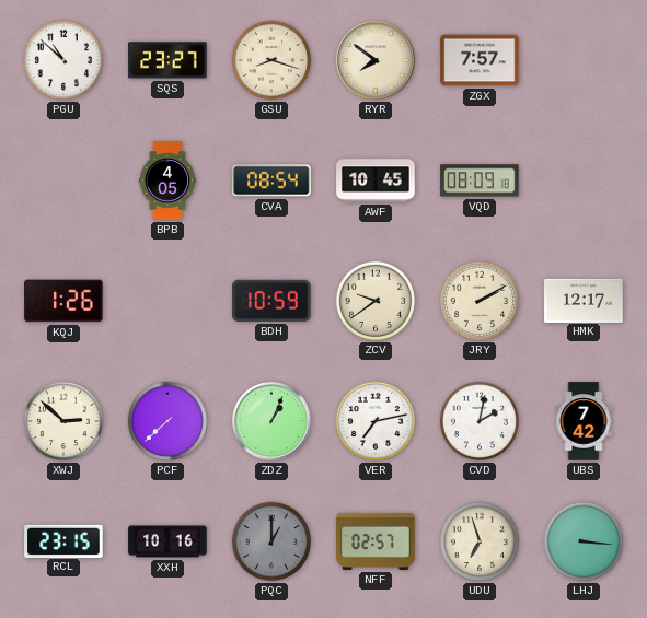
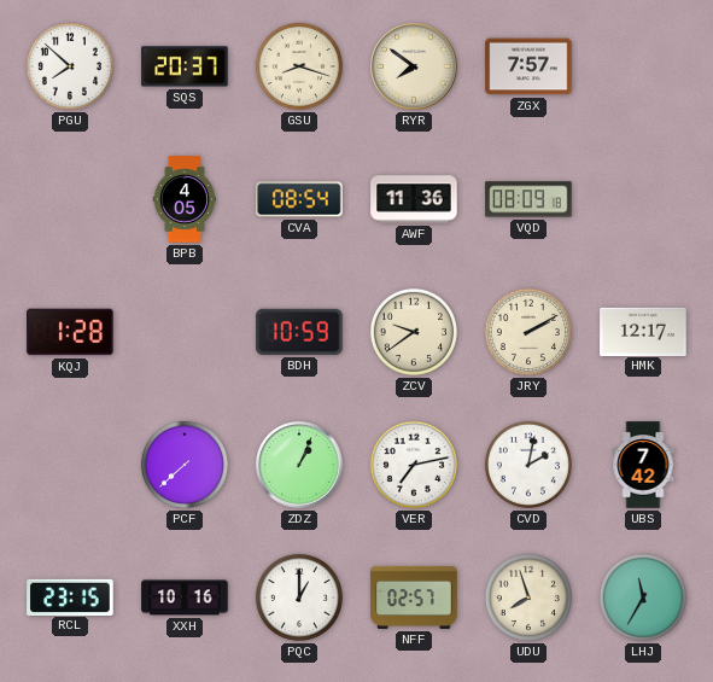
PGU: 10:52 -> 7:52
SQS: 23:27 -> 20:37
AWF: 10:45 -> 11:36
KQJ: 1:26 -> 1:28
XWJ: 2:52 -> none
PQC dial: grey -> white
UDU: 6:57 -> 7:57
LHJ: 3:16 -> 11:35
